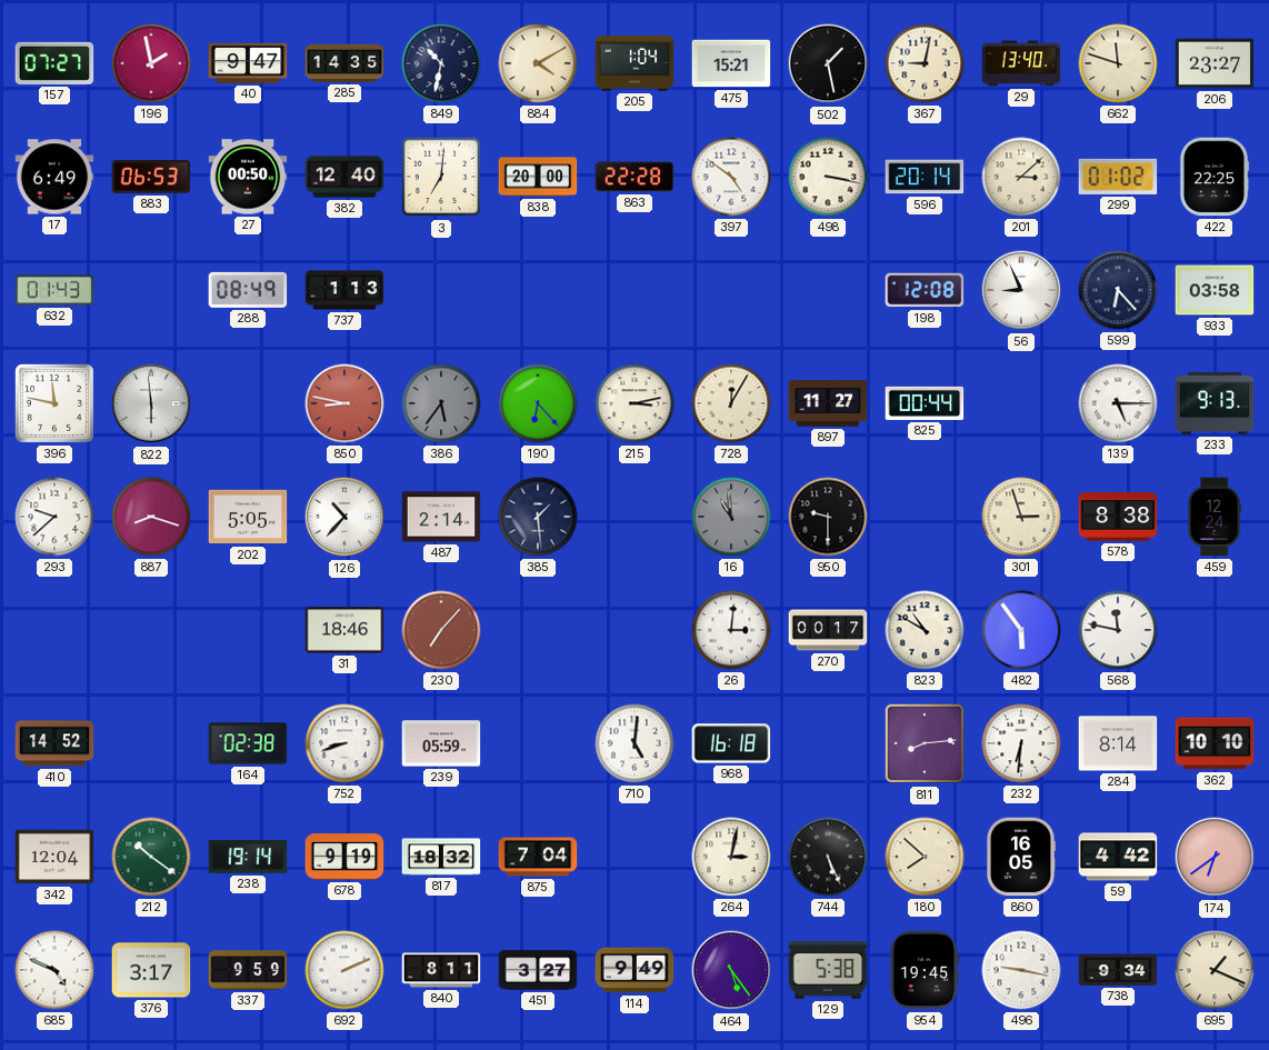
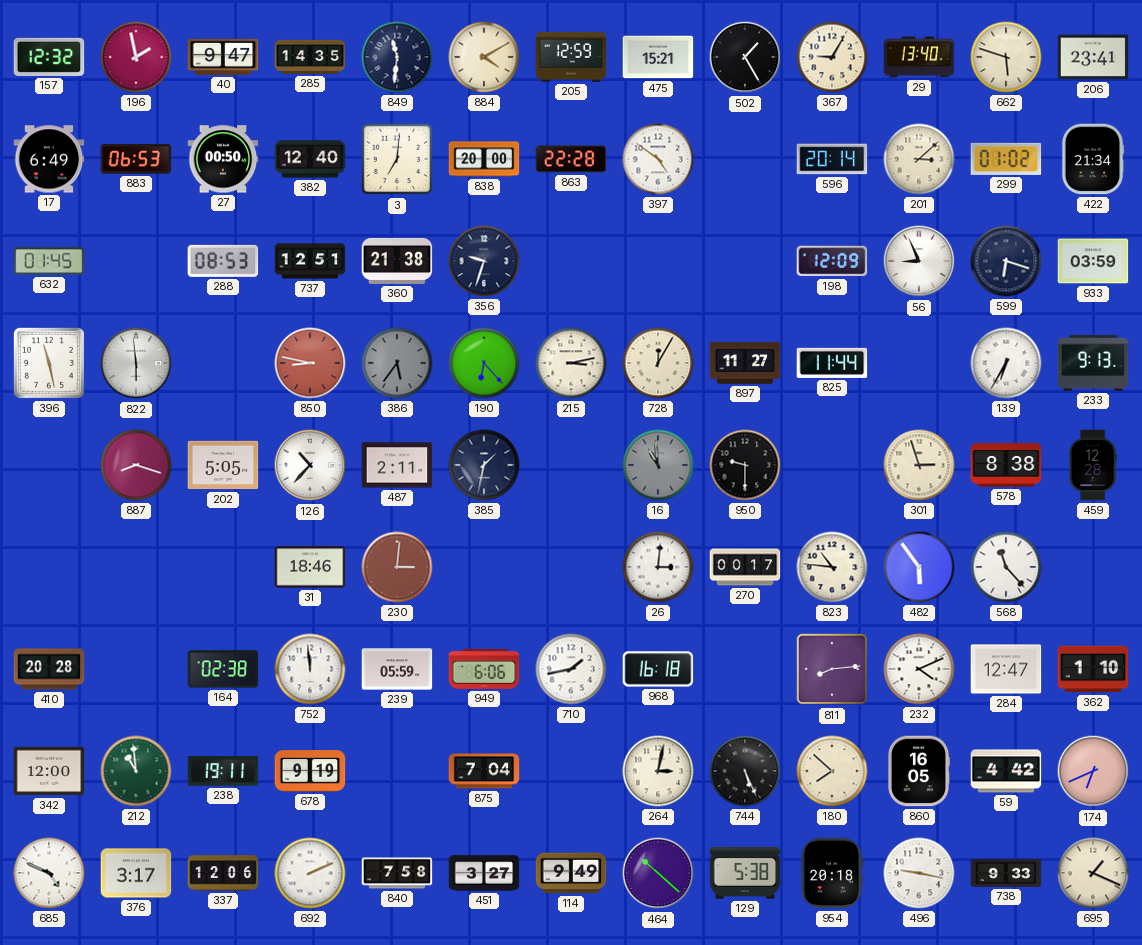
157: 07:27 -> 12:32
849: 10:32 -> 11:31
205: 1:04 -> 12:59
502: 1:28 -> 1:25
367: 9:02 -> 9:05
662: 11:48 -> 5:48
206: 23:27 -> 23:41
498: 3:17 -> none
422: 22:25 -> 21:34
632: 01:43 -> 01:45
288: 08:49 -> 08:53
737: 1:13 -> 12:51
360: none -> 21:38
356: none -> 9:33
198: 12:08 -> 12:09
599: 6:23 -> 6:18
933: 03:58 -> 03:59
396: 11:47 -> 11:28
825: 00:44 -> 11:44
139: 5:15 -> 6:35
293: 9:38 -> none
487: 2:14 -> 2:11
385: 1:29 -> 1:32
459: 12:24 -> 12:28
230: 7:07 -> 3:01
823: 10:50 -> 10:46
568: 11:47 -> 11:23
410: 14:52 -> 20:28
752: 8:42 -> 11:59
949: none -> 6:06
710: 5:01 -> 1:43
232: 6:31 -> 4:11
284: 8:14 -> 12:47
362: 10:10 -> 1:10
342: 12:04 -> 12:00
212: 10:21 -> 10:59
238: 19:14 -> 19:11
817: 18:32 -> none
174: 6:39 -> 6:41
337: 9:59 -> 12:06
840: 8:11 -> 7:58
464: 5:24 -> 10:22
954: 19:45 -> 20:18
738: 9:34 -> 9:33
